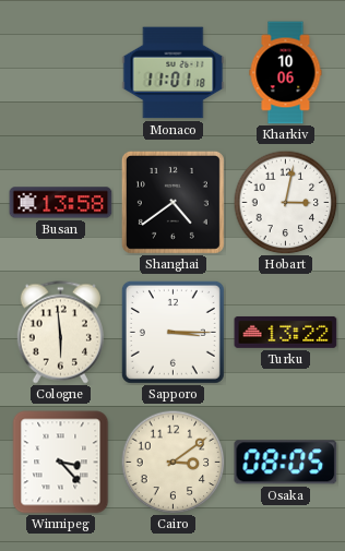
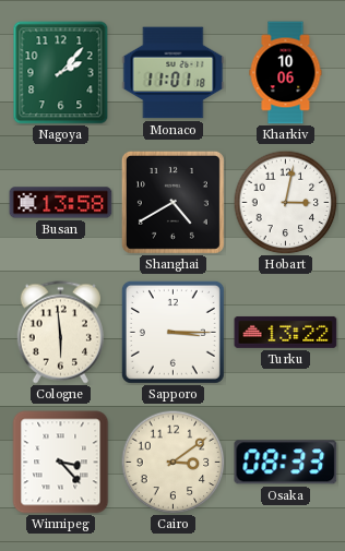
Nagoya: none -> 2:07
Shanghai: 4:39 -> 4:40
Osaka: 08:05 -> 08:33
